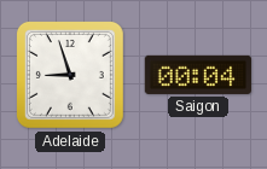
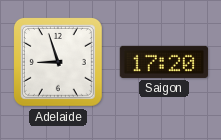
Saigon: 00:04 -> 17:20
